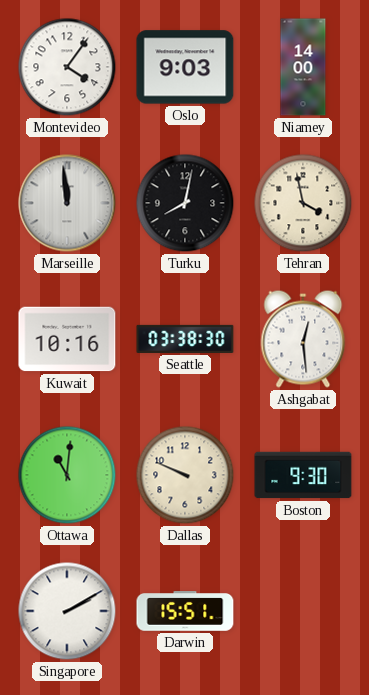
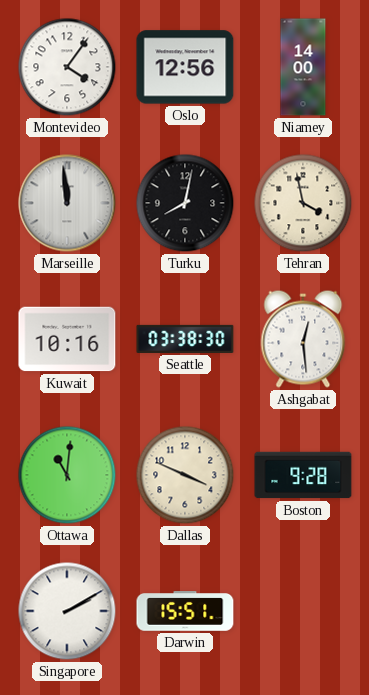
Oslo: 9:03 -> 12:56
Dallas: 9:49 -> 3:49
Boston: 9:30 -> 9:28
